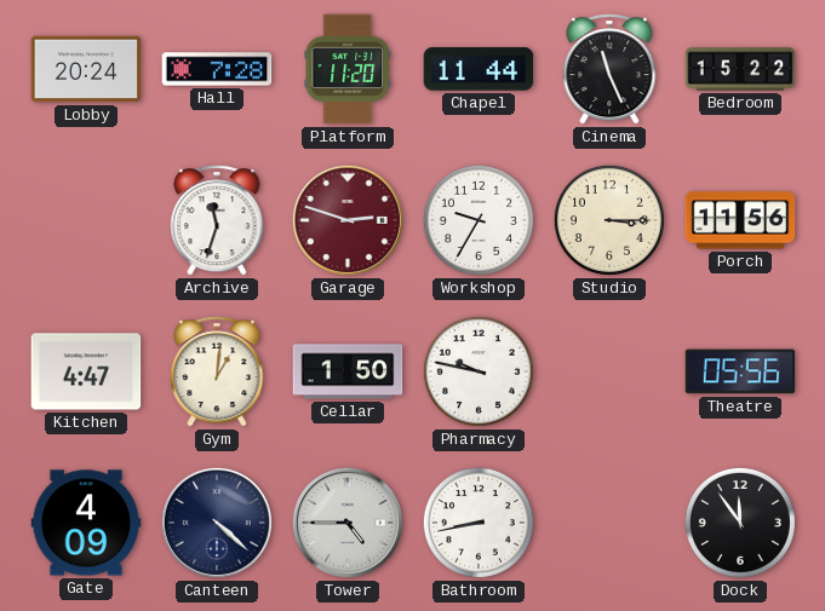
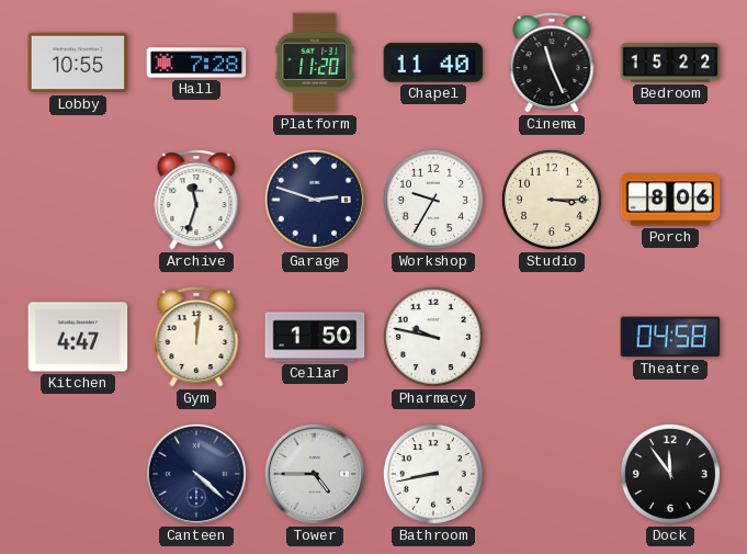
Lobby: 20:24 -> 10:55
Chapel: 11:44 -> 11:40
Garage dial: burgundy -> navy
Porch: 11:56 -> 8:06
Gym: 1:01 -> 12:01
Theatre: 05:56 -> 04:58
Gate: 4:09 -> none
